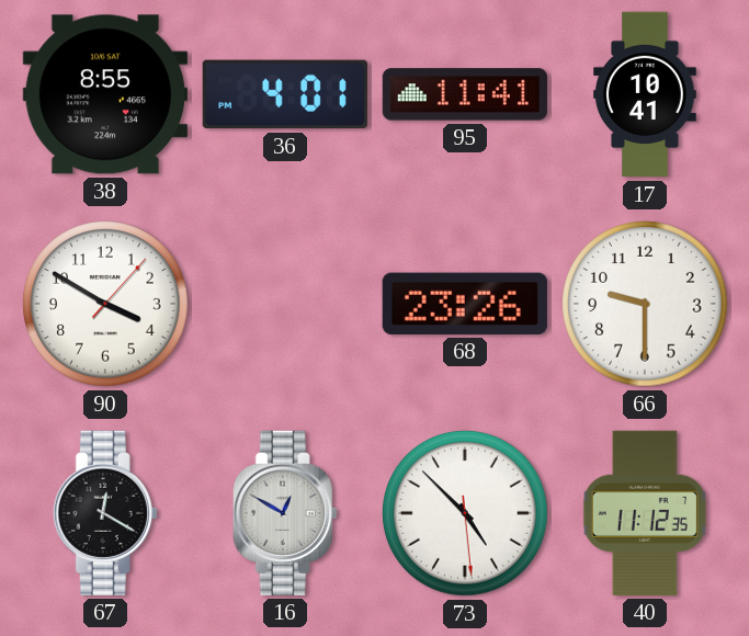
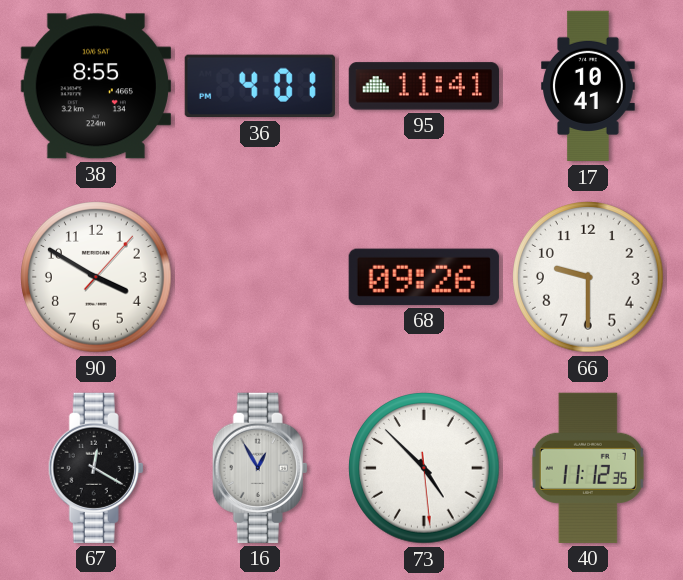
68: 23:26 -> 09:26
16: 12:50 -> 12:55
